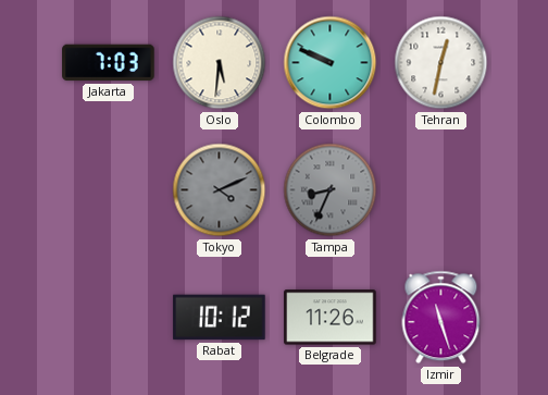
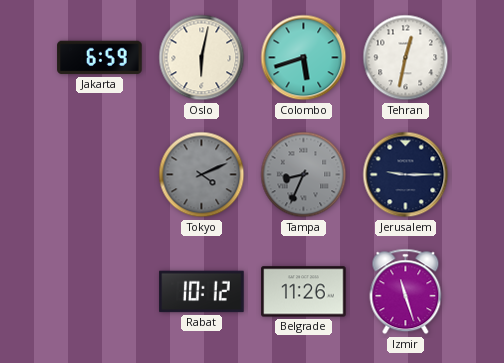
Jakarta: 7:03 -> 6:59
Oslo: 5:31 -> 6:02
Colombo: 9:49 -> 5:42
Jerusalem: none -> 9:15
